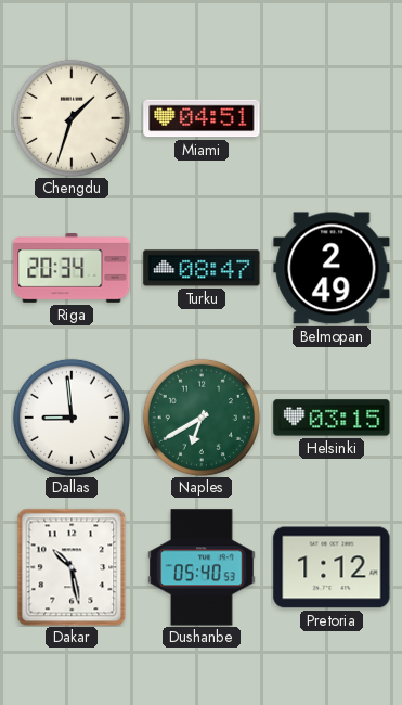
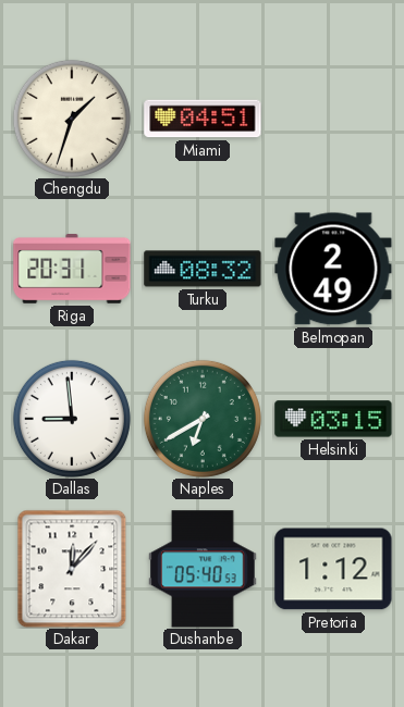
Riga: 20:34 -> 20:31
Turku: 08:47 -> 08:32
Dakar: 10:28 -> 12:07
